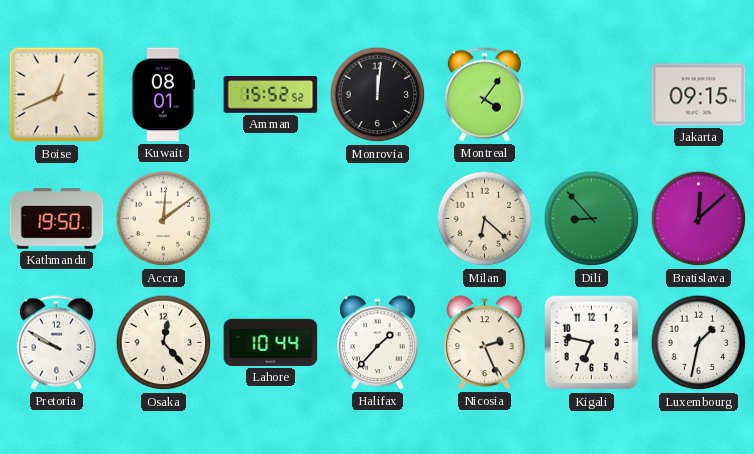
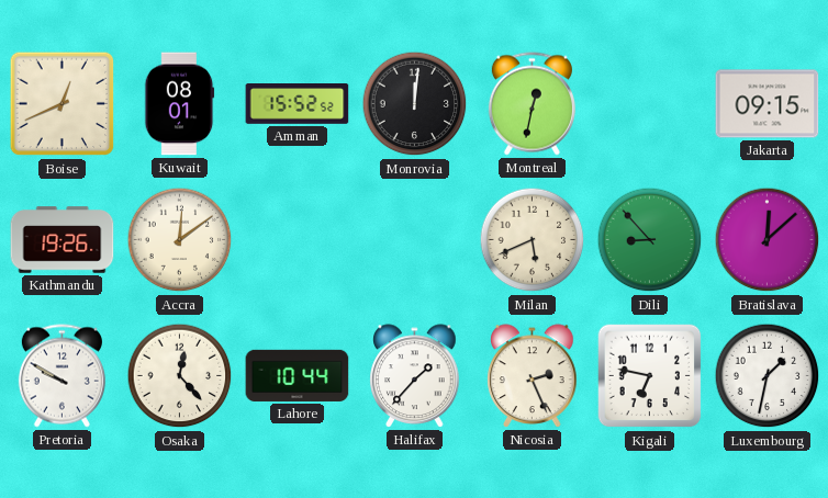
Montreal: 4:06 -> 12:32
Kathmandu: 19:50 -> 19:26
Milan: 6:22 -> 5:41
